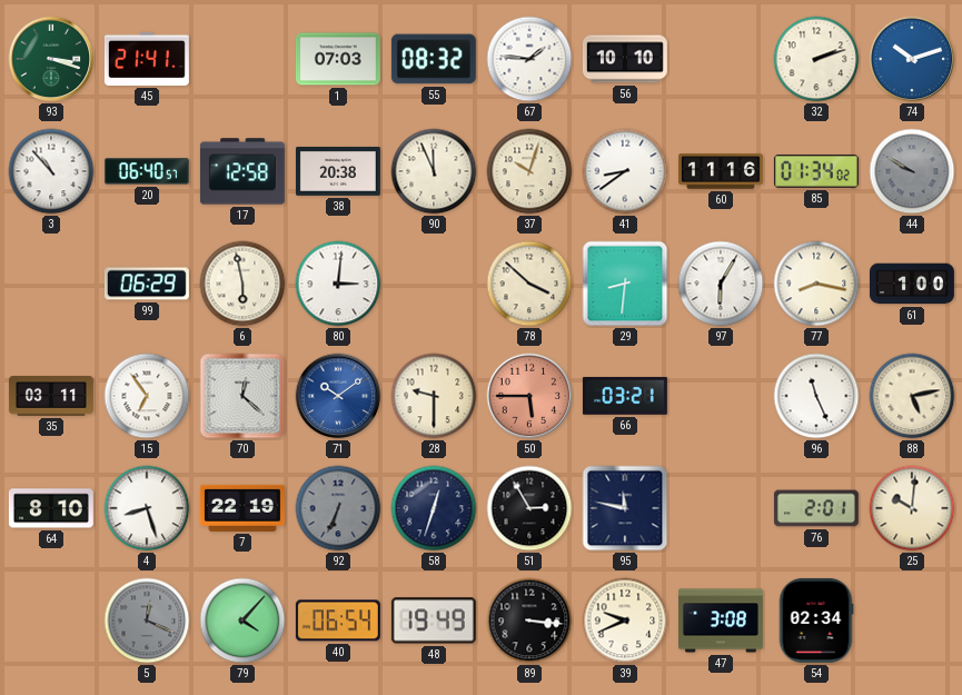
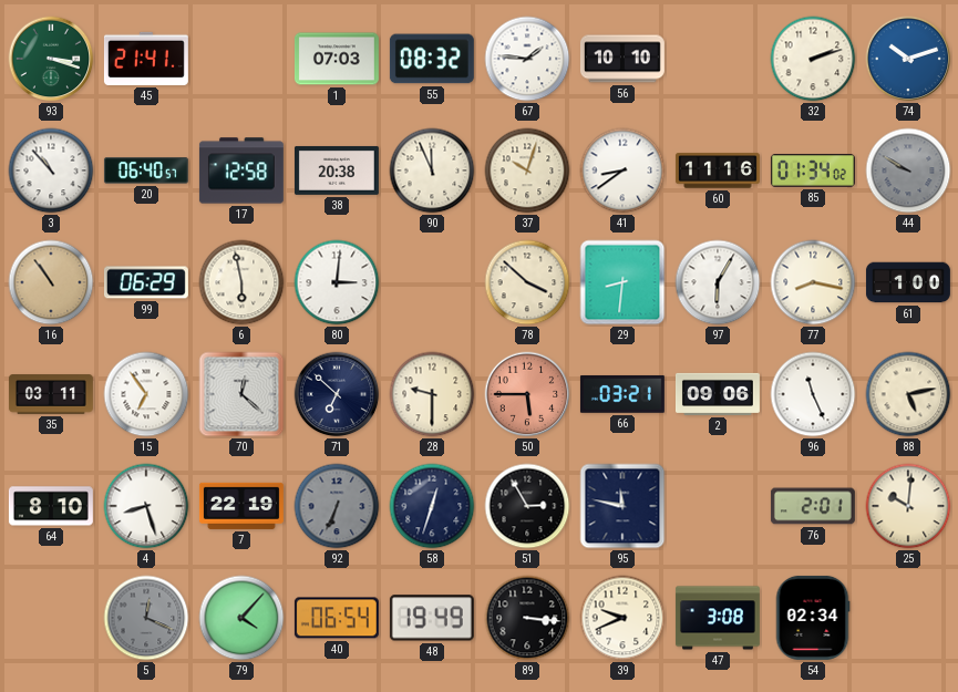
16: none -> 10:54
71: 10:09 -> 6:52
71 dial: blue -> navy
2: none -> 09:06
